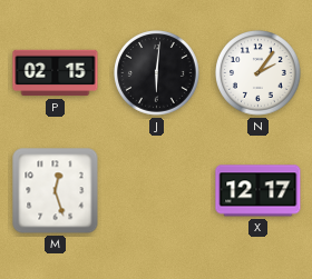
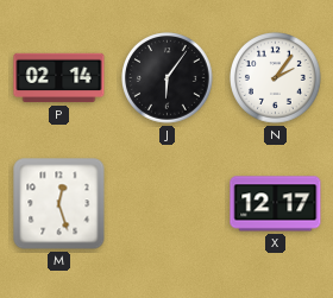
P: 02:15 -> 02:14
J: 6:01 -> 6:06
